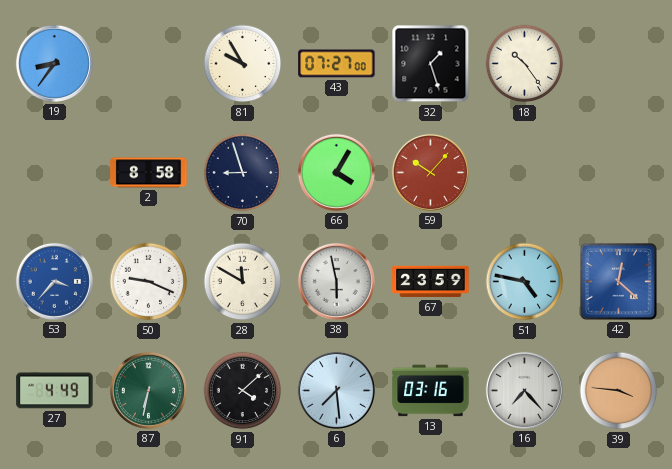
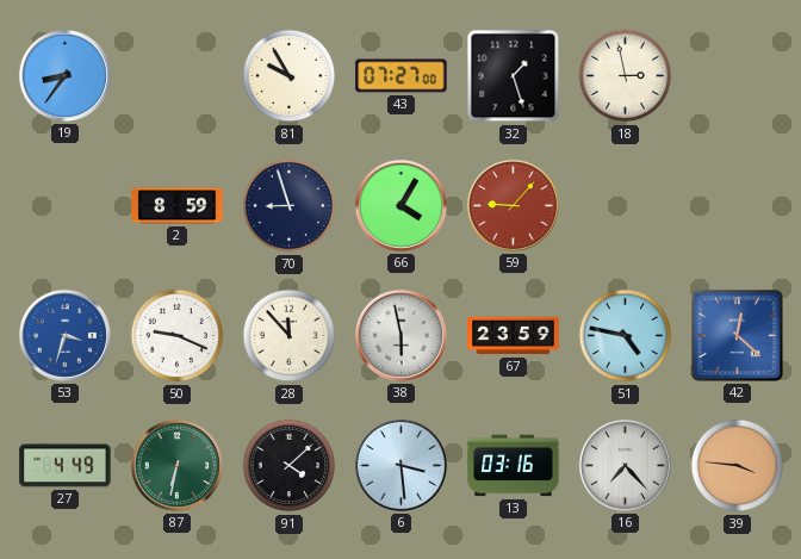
18: 10:24 -> 2:58
2: 8:58 -> 8:59
59: 10:07 -> 9:07
53: 3:37 -> 3:33
28: 11:50 -> 11:53
6: 7:29 -> 3:29
